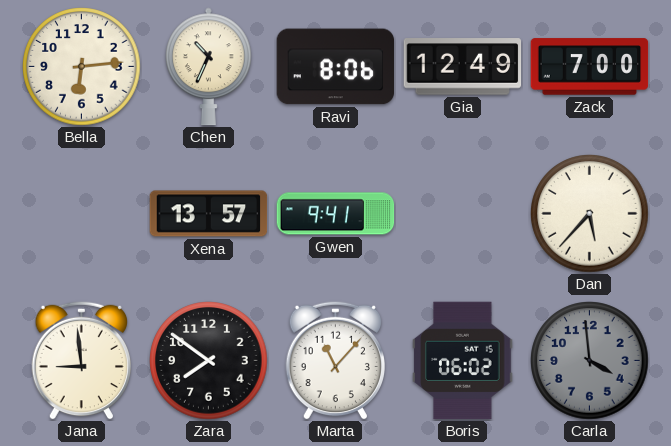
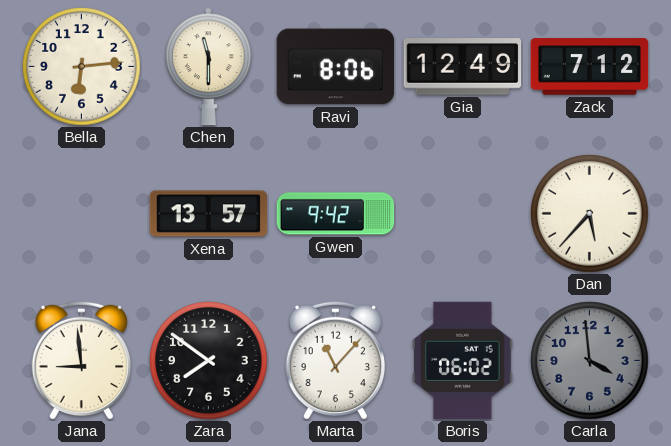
Chen: 10:34 -> 11:30
Zack: 7:00 -> 7:12
Gwen: 9:41 -> 9:42
